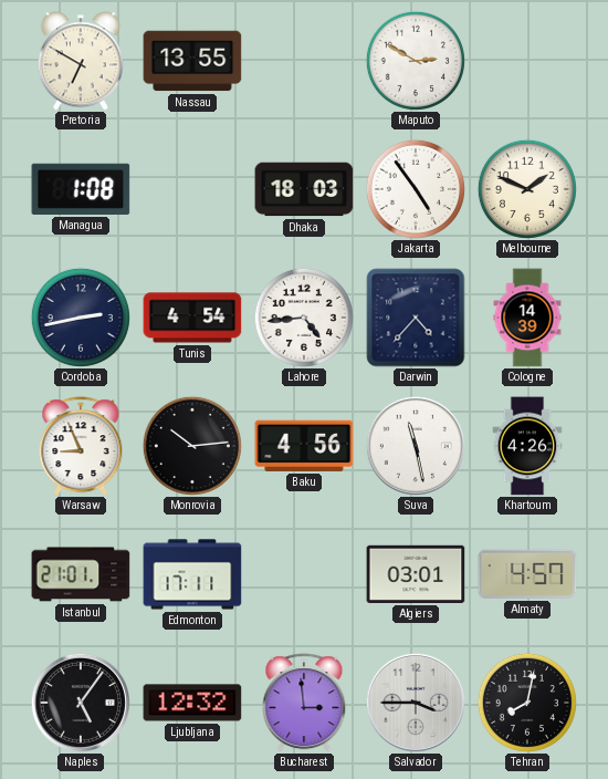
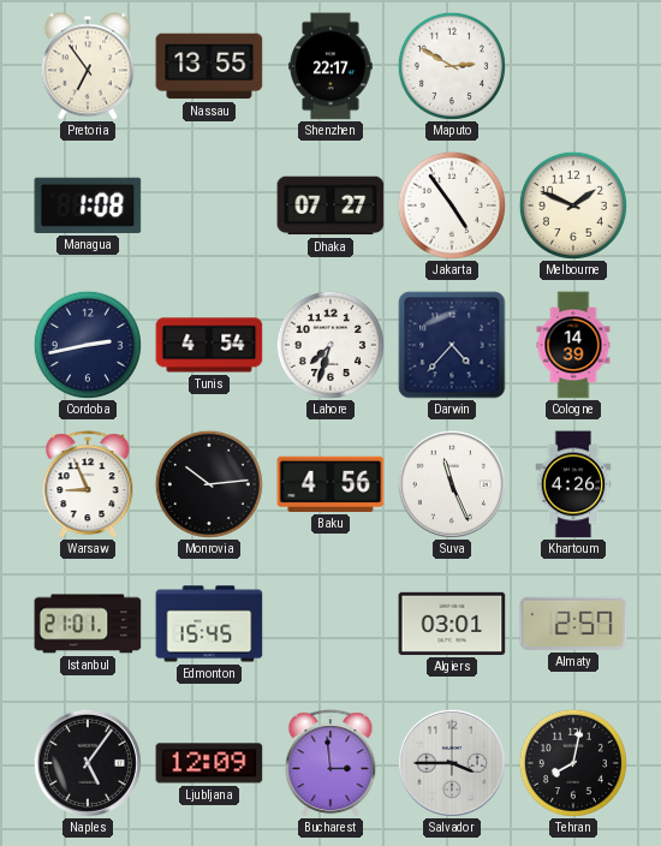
Pretoria: 6:50 -> 6:54
Shenzhen: none -> 22:17
Dhaka: 18:03 -> 07:27
Lahore: 4:44 -> 7:33
Suva: 11:28 -> 11:26
Edmonton: 17:11 -> 15:45
Almaty: 4:57 -> 2:57
Ljubljana: 12:32 -> 12:09
